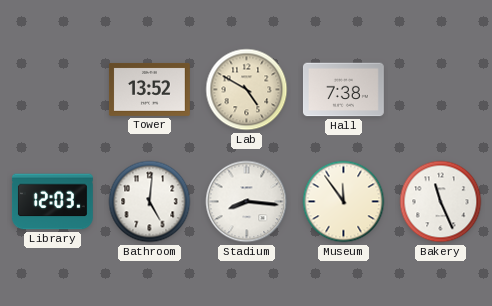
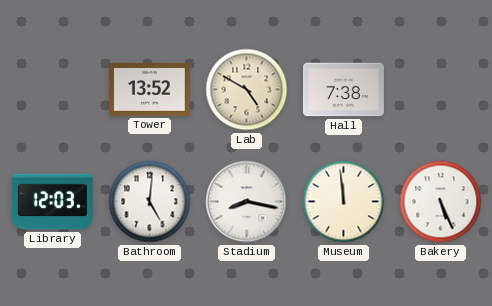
Stadium: 8:16 -> 8:17
Museum: 11:54 -> 11:59
Bakery: 11:26 -> 5:26
